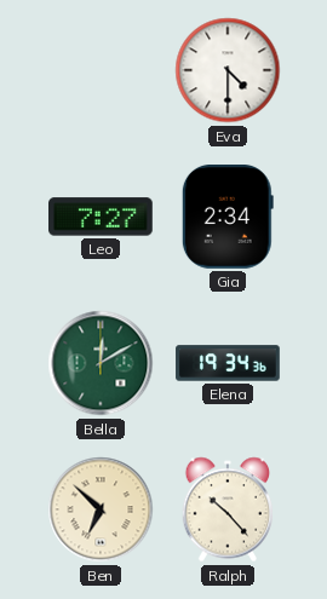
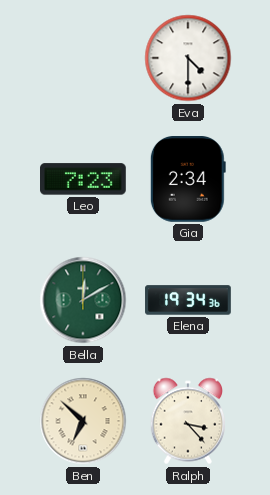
Leo: 7:27 -> 7:23
Ralph: 10:23 -> 3:23
